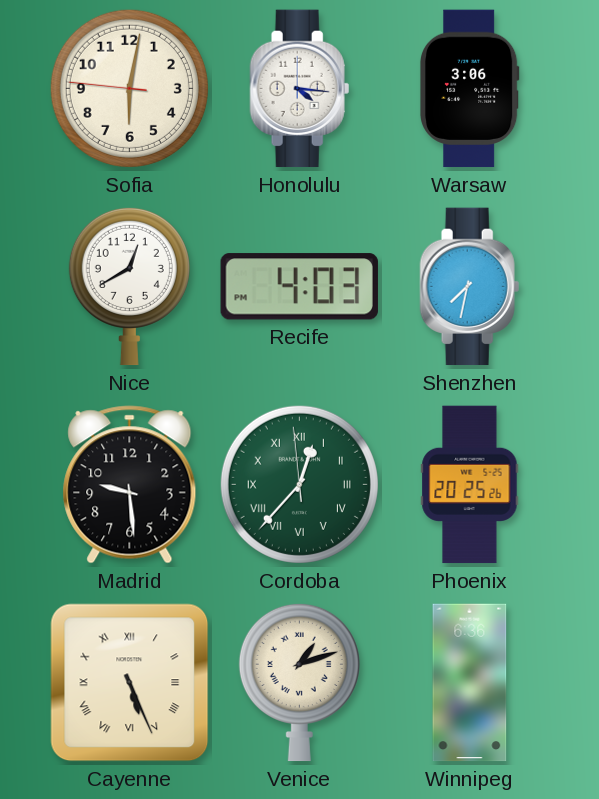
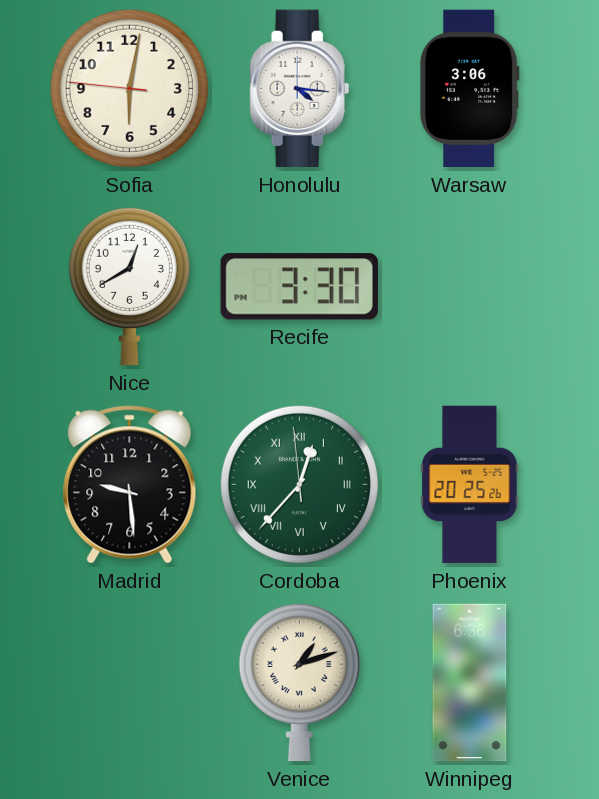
Recife: 4:03 -> 3:30
Shenzhen: 7:32 -> none
Cayenne: 5:26 -> none
